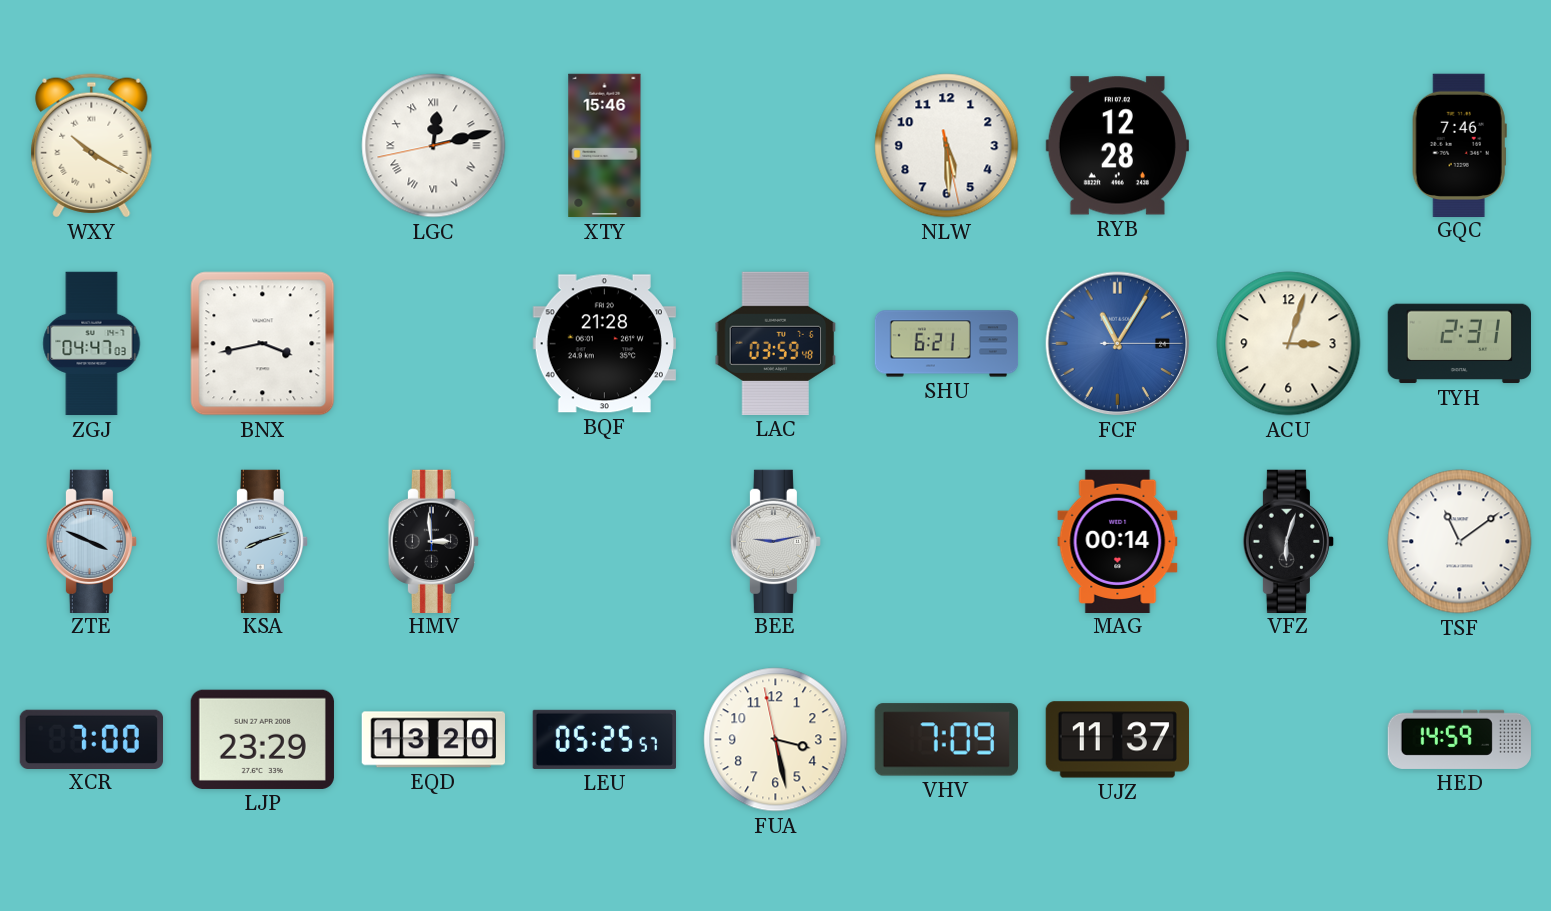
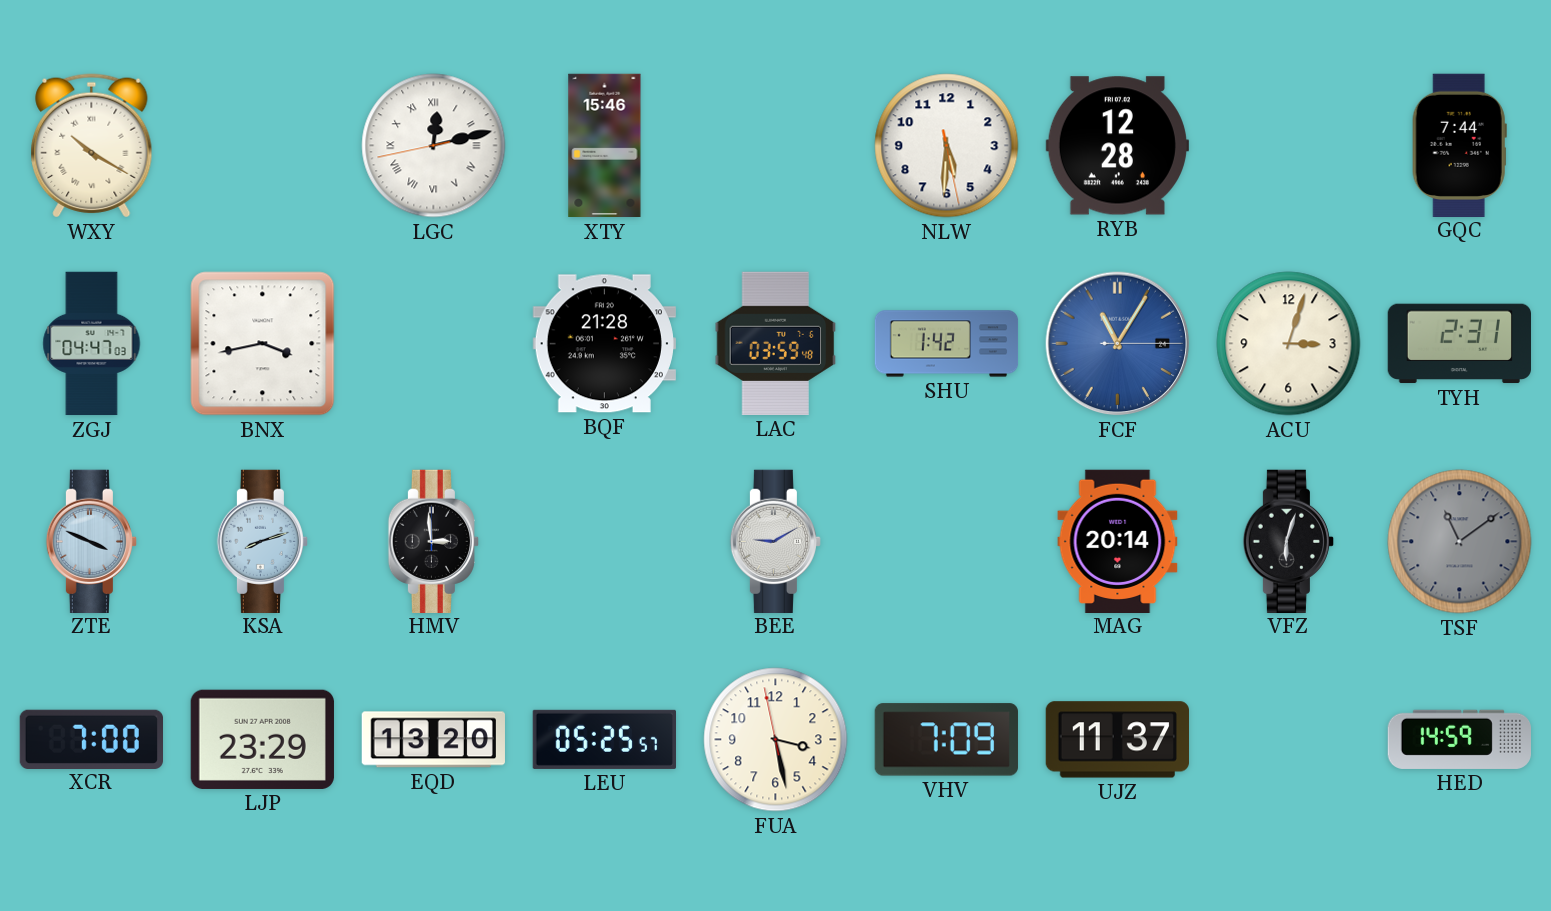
NLW: 5:29 -> 5:30
GQC: 7:46 -> 7:44
SHU: 6:21 -> 1:42
BEE: 9:13 -> 9:10
MAG: 00:14 -> 20:14
TSF dial: white -> grey
